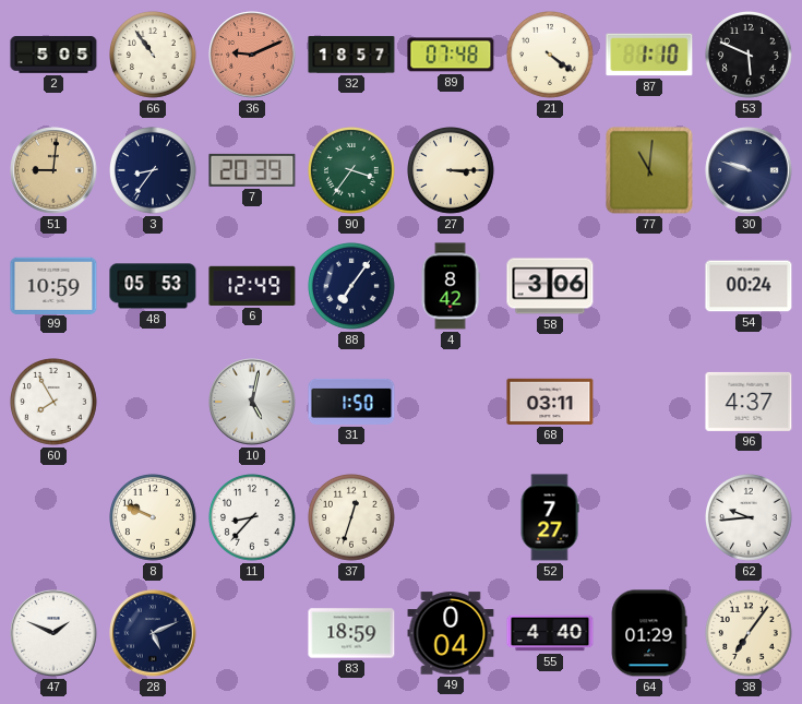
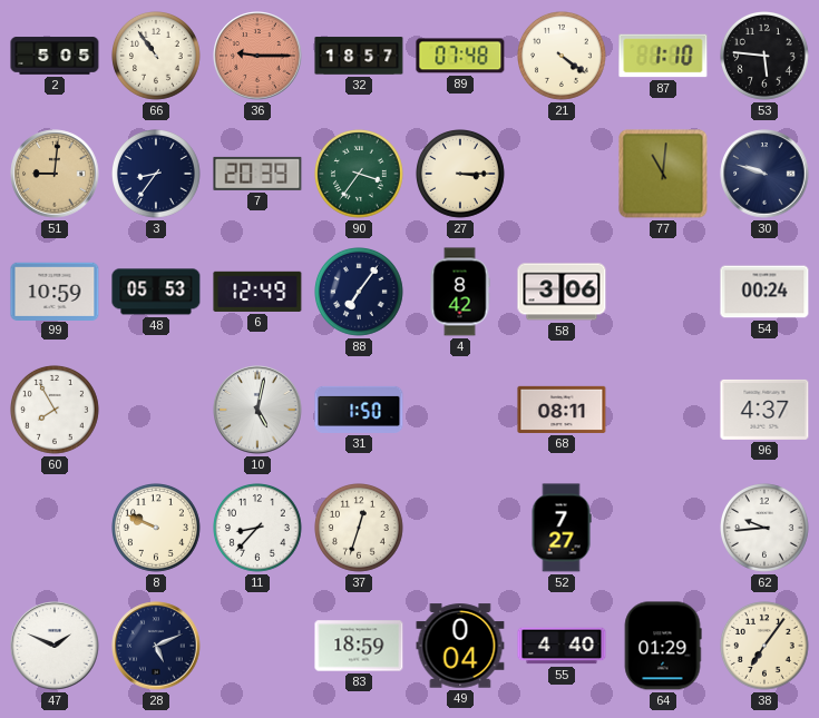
36: 9:11 -> 9:15
53: 5:49 -> 5:46
68: 03:11 -> 08:11
